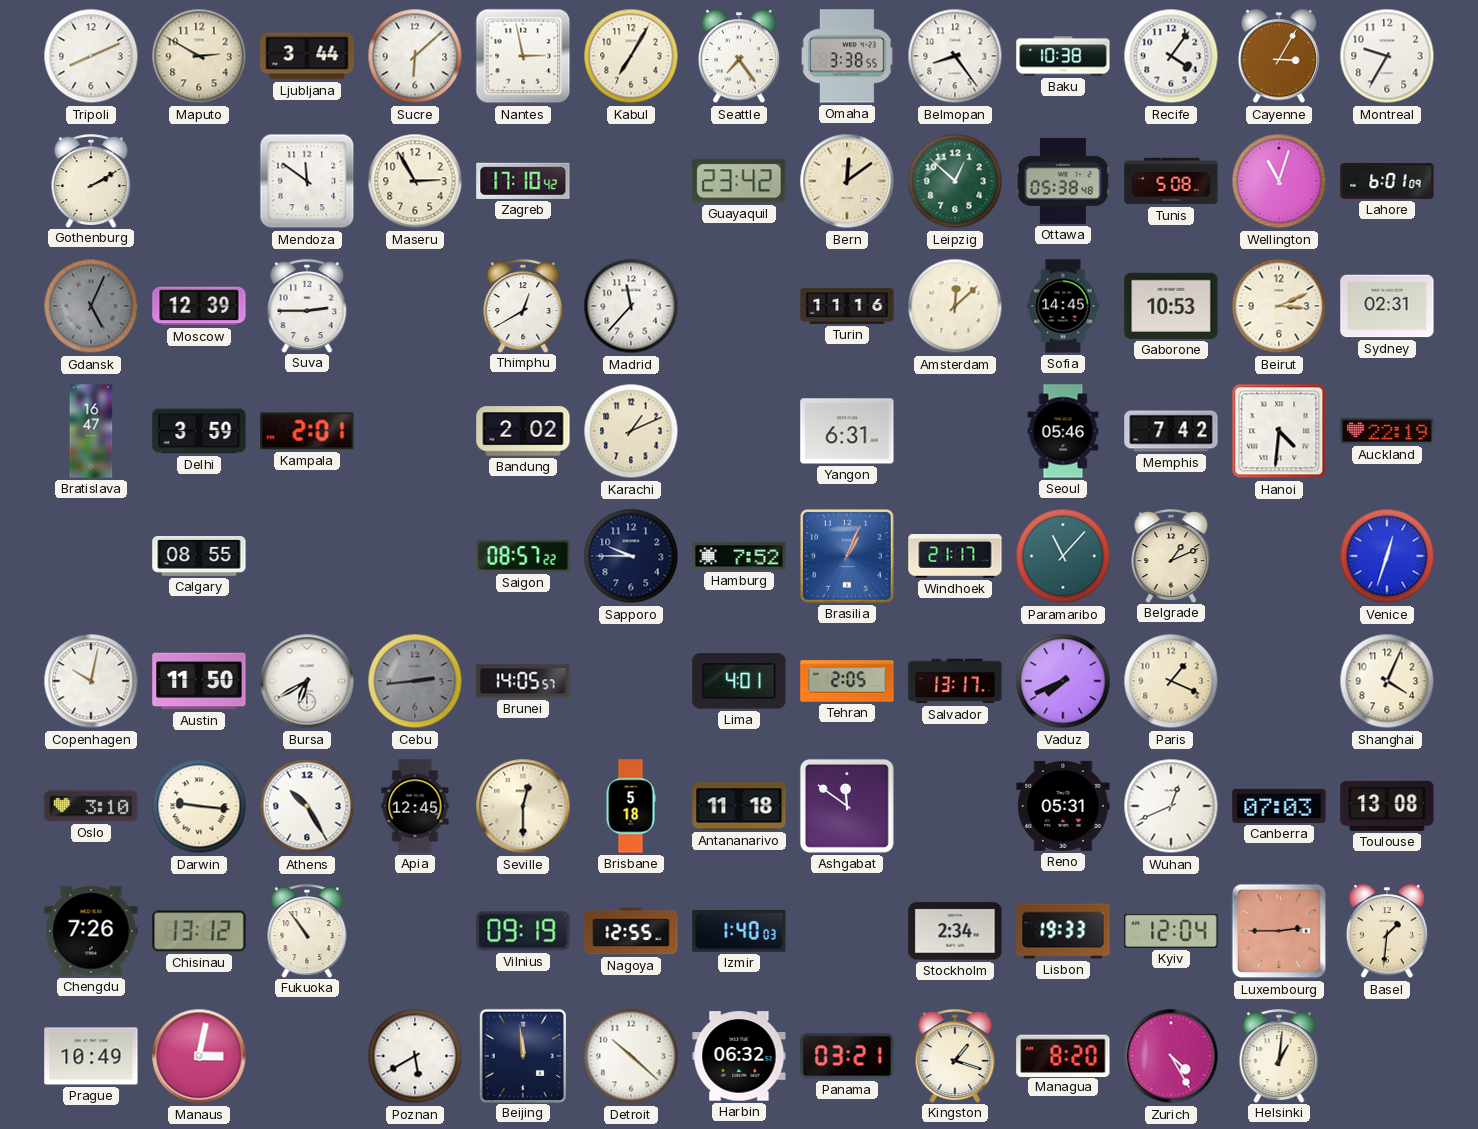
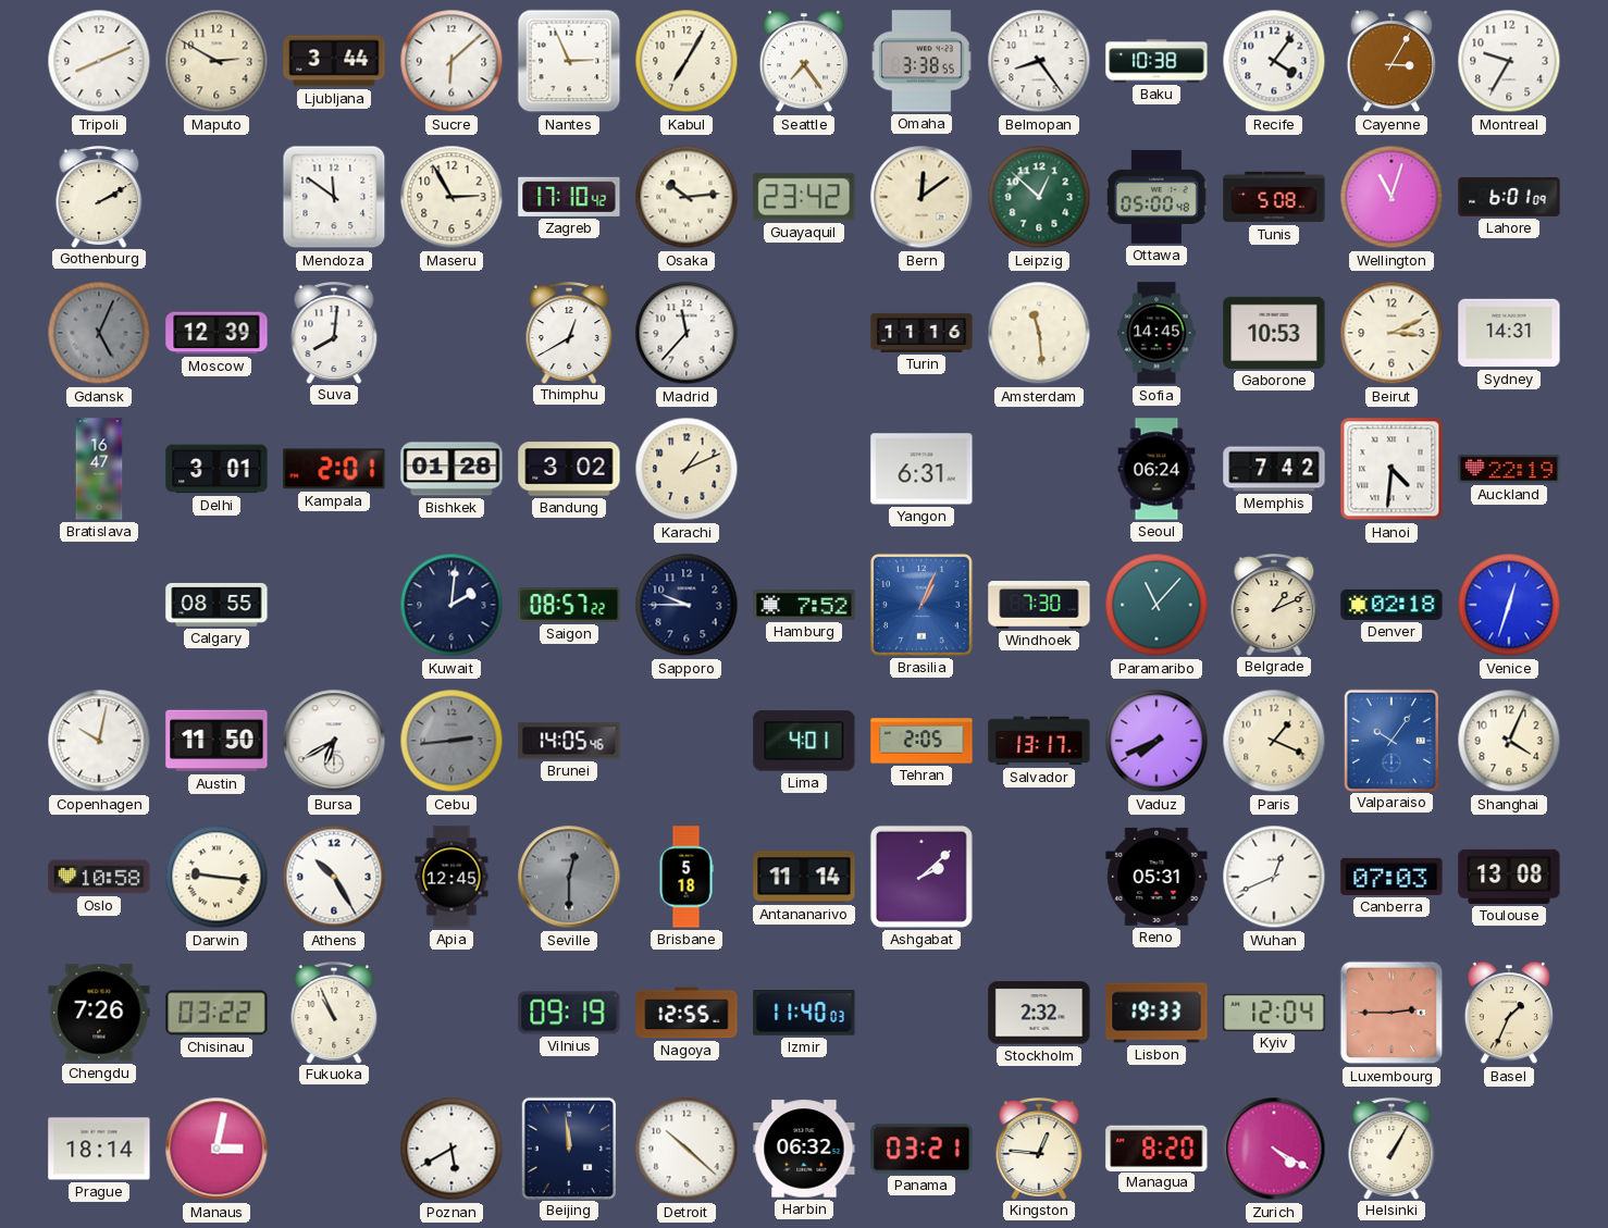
Nantes: 2:58 -> 2:56
Osaka: none -> 10:14
Ottawa: 05:38 -> 05:00
Suva: 2:45 -> 8:01
Amsterdam: 12:08 -> 11:29
Sydney: 02:31 -> 14:31
Delhi: 3:59 -> 3:01
Bishkek: none -> 01:28
Bandung: 2:02 -> 3:02
Seoul: 05:46 -> 06:24
Kuwait: none -> 2:01
Windhoek: 21:17 -> 7:30
Denver: none -> 02:18
Brunei: 14:05:57 -> 14:05:46
Valparaiso: none -> 10:06
Oslo: 3:10 -> 10:58
Seville dial: cream -> grey
Antananarivo: 11:18 -> 11:14
Ashgabat: 11:51 -> 2:08
Chisinau: 13:12 -> 03:22
Fukuoka: 10:54 -> 10:56
Izmir: 1:40 -> 11:40
Stockholm: 2:34 -> 2:32
Basel: 1:31 -> 1:34
Prague: 10:49 -> 18:14
Kingston: 1:18 -> 12:46
Zurich: 4:25 -> 4:20
Helsinki: 1:01 -> 1:05
